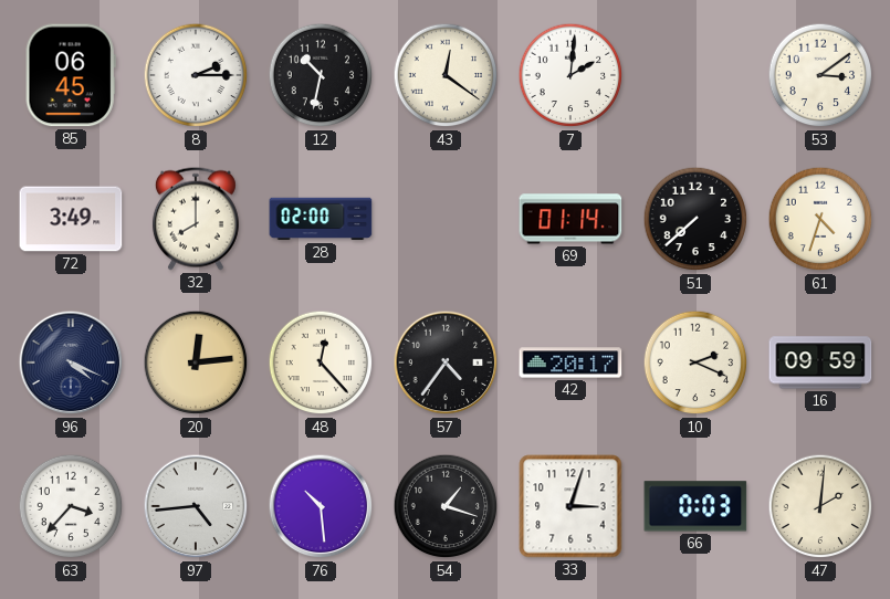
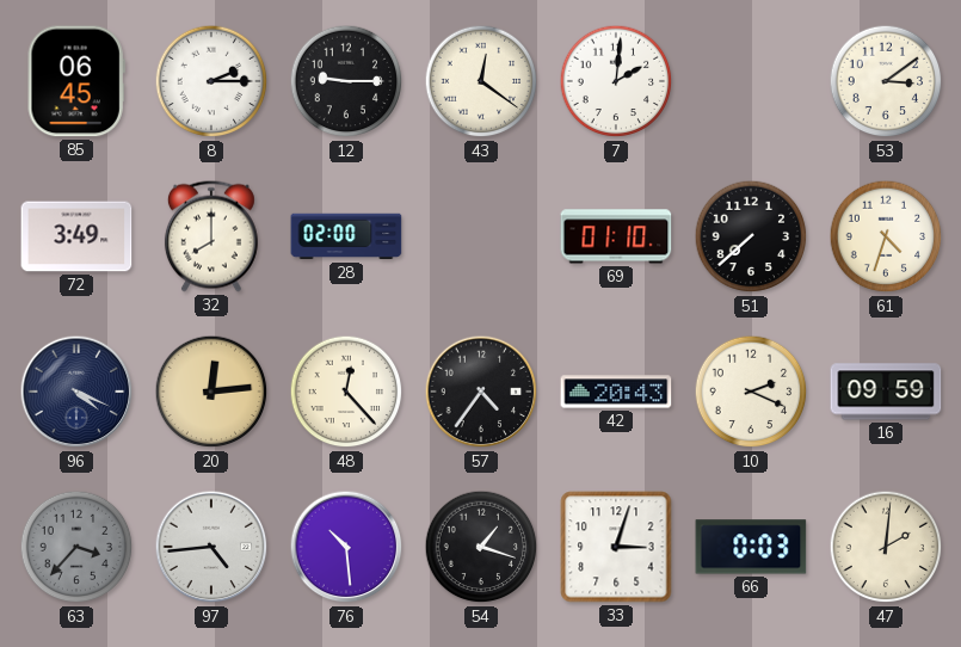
12: 10:32 -> 9:15
69: 01:14 -> 01:10
42: 20:17 -> 20:43
63 dial: white -> grey
